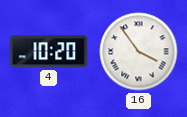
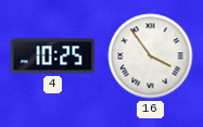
4: 10:20 -> 10:25
